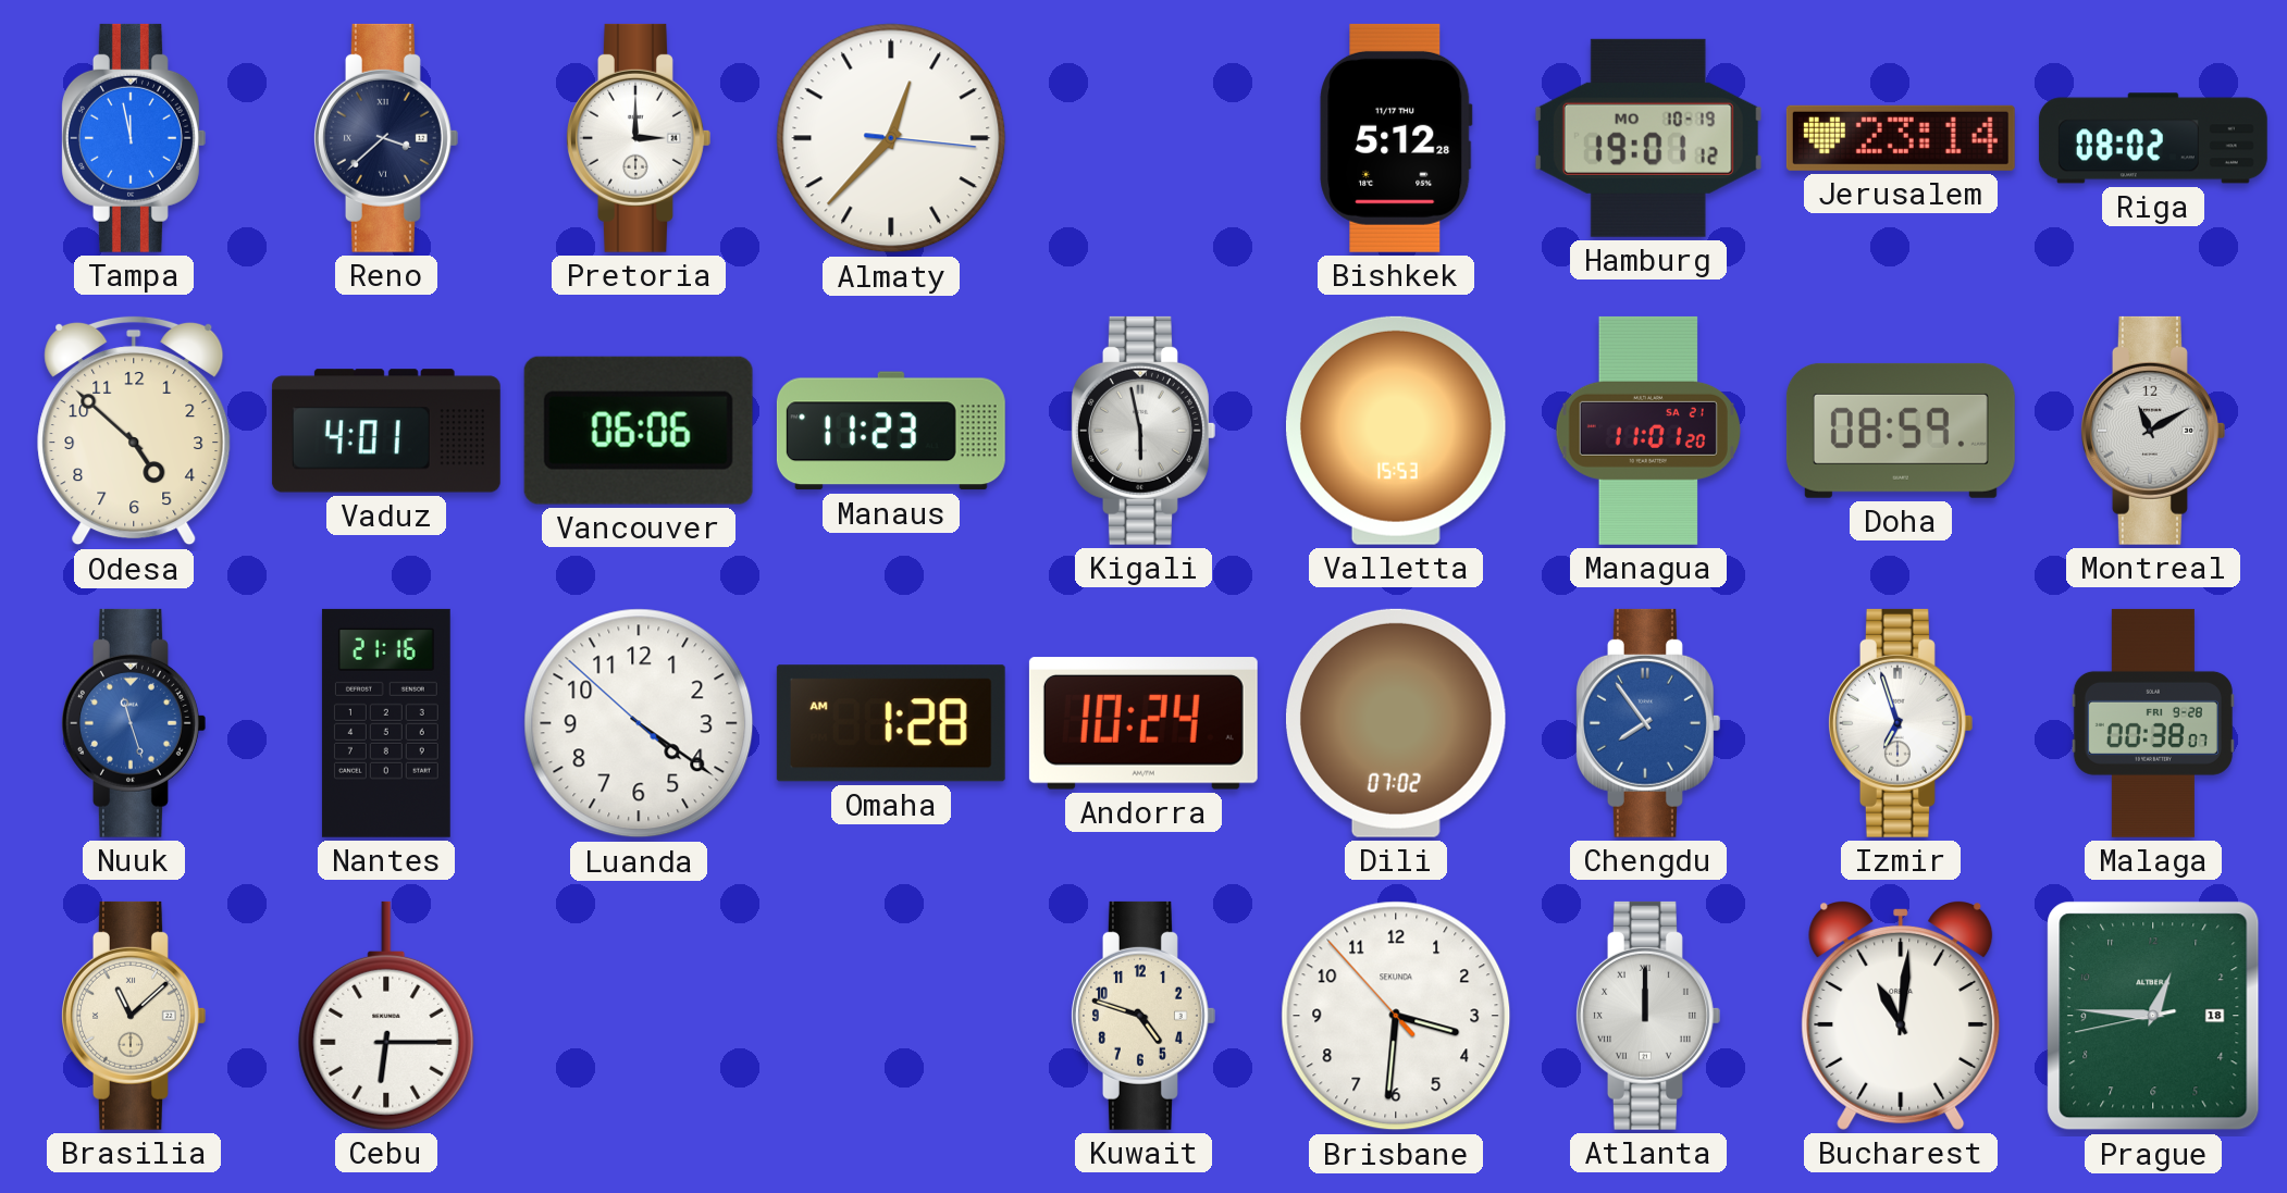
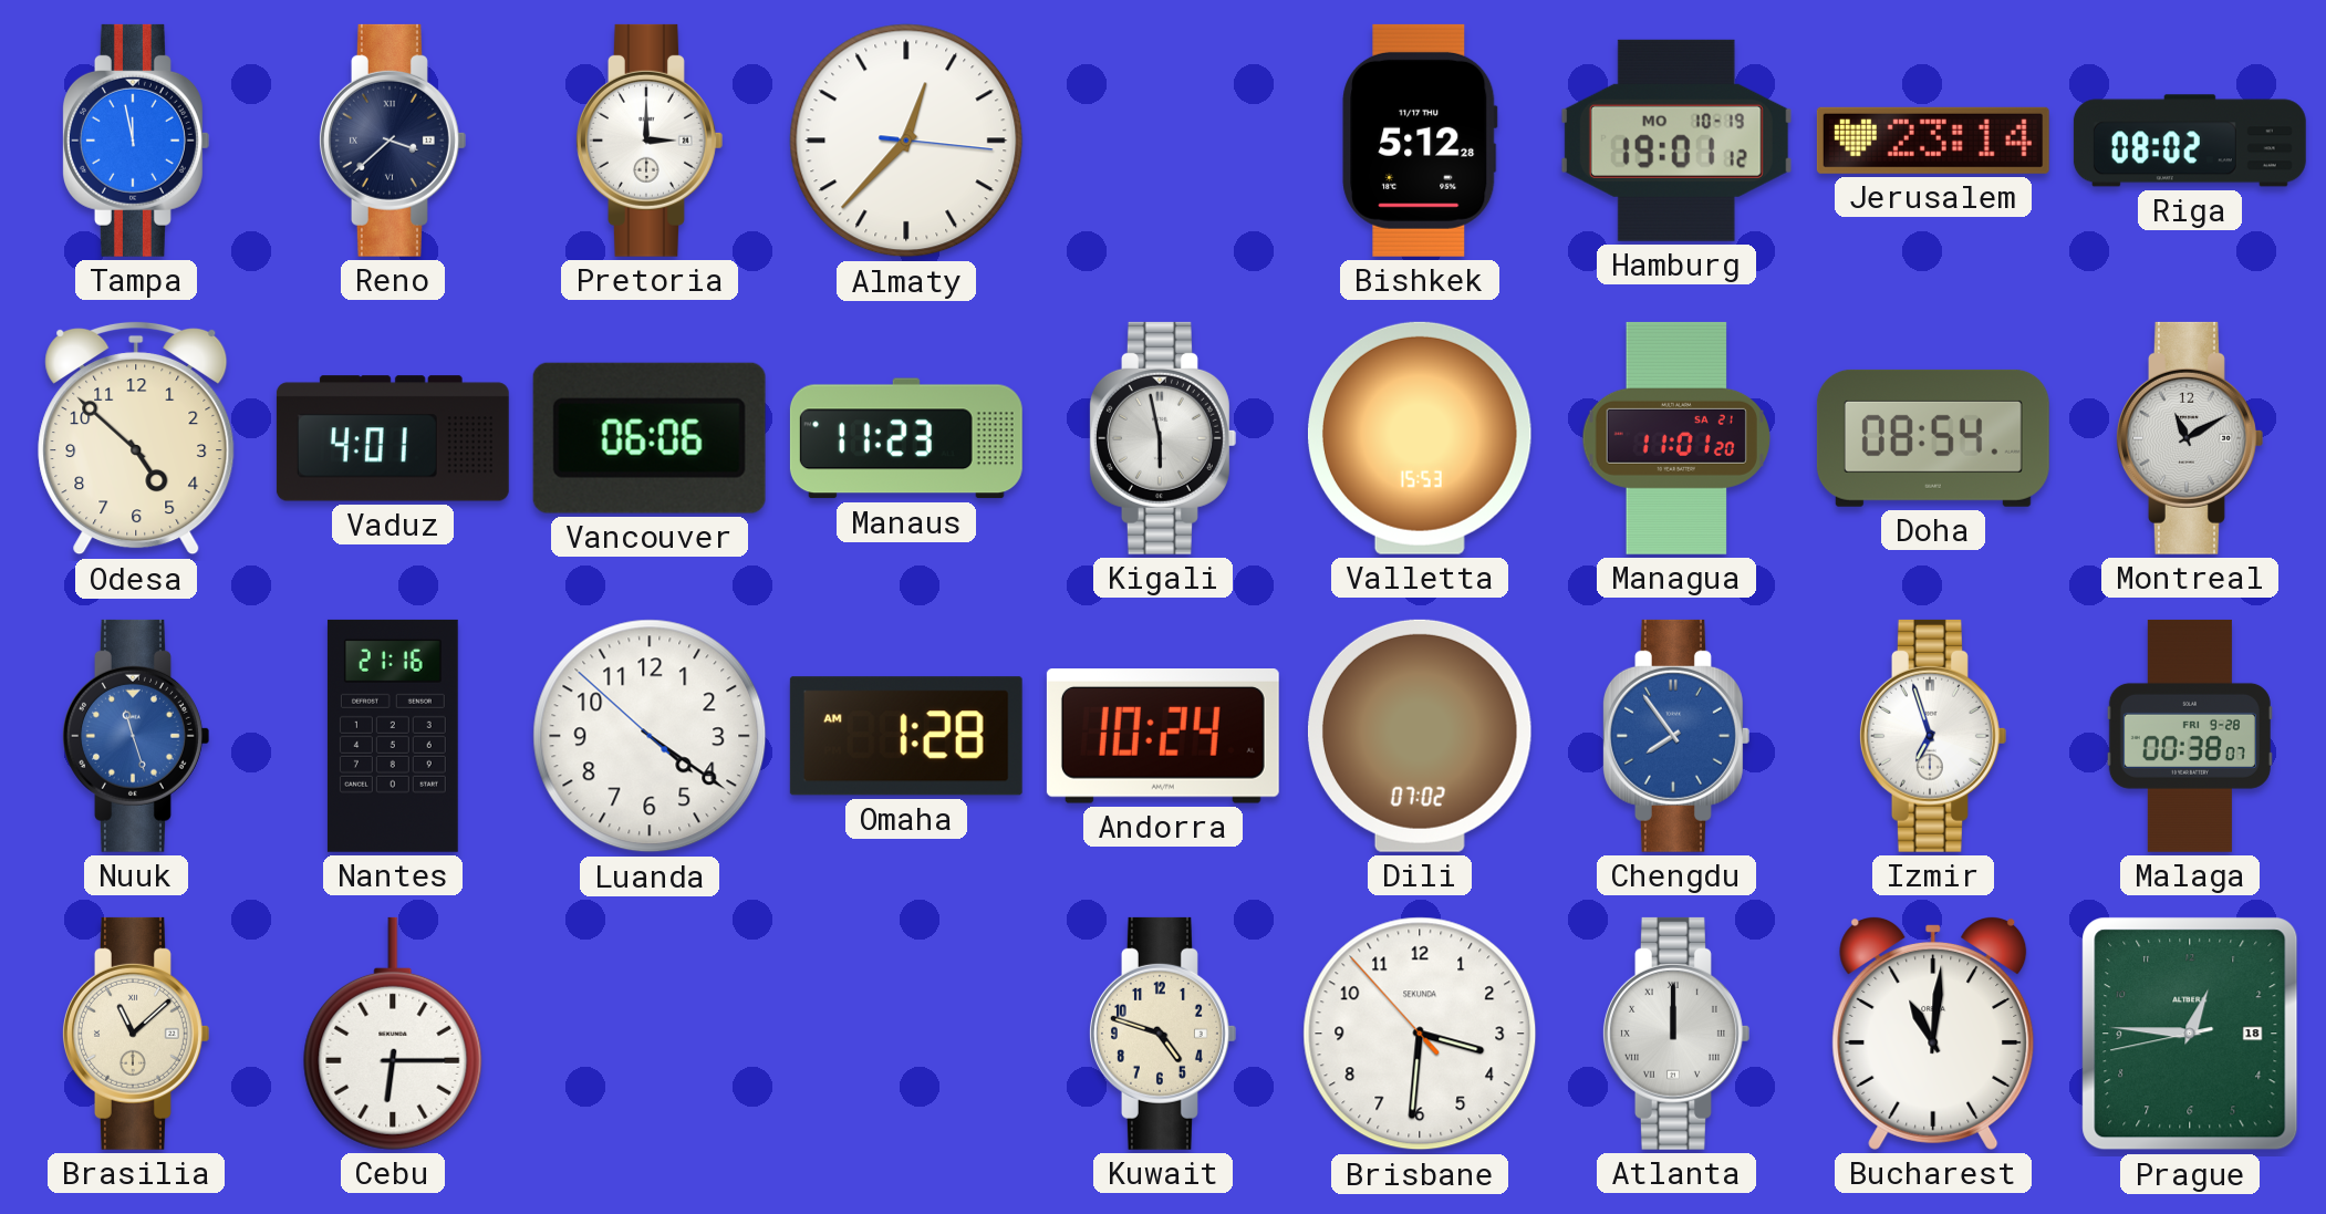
Doha: 08:59 -> 08:54
